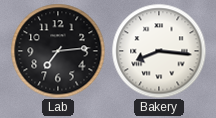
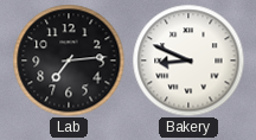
Bakery: 8:16 -> 8:49
